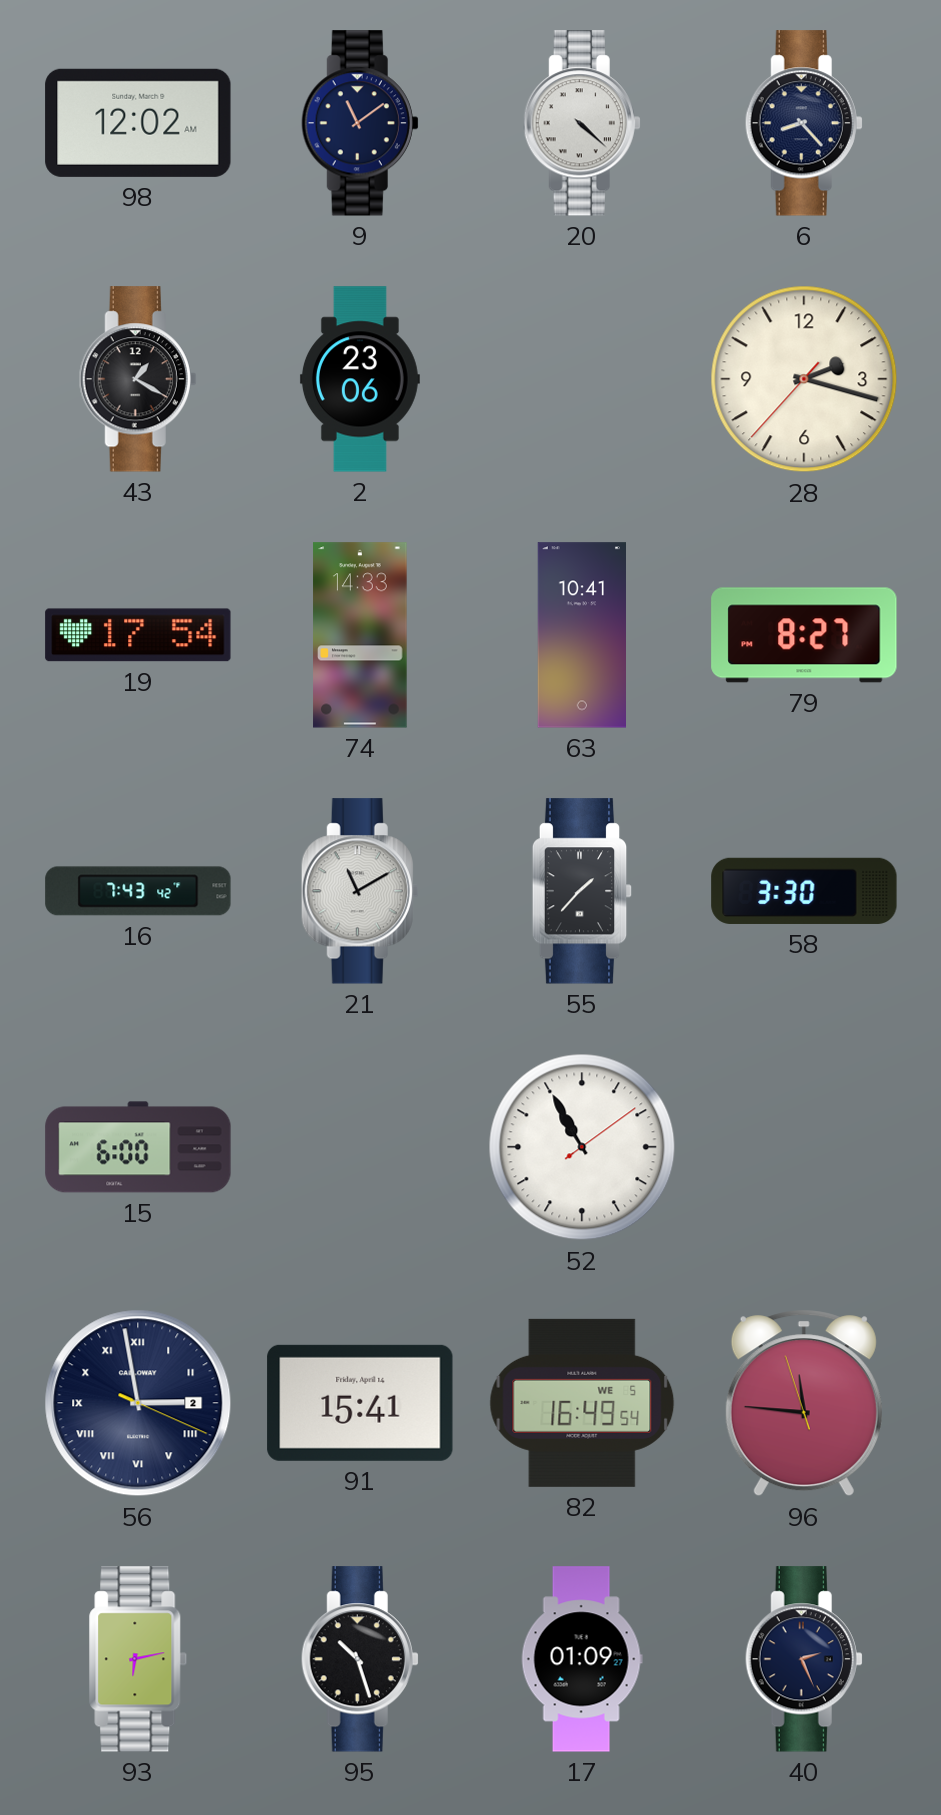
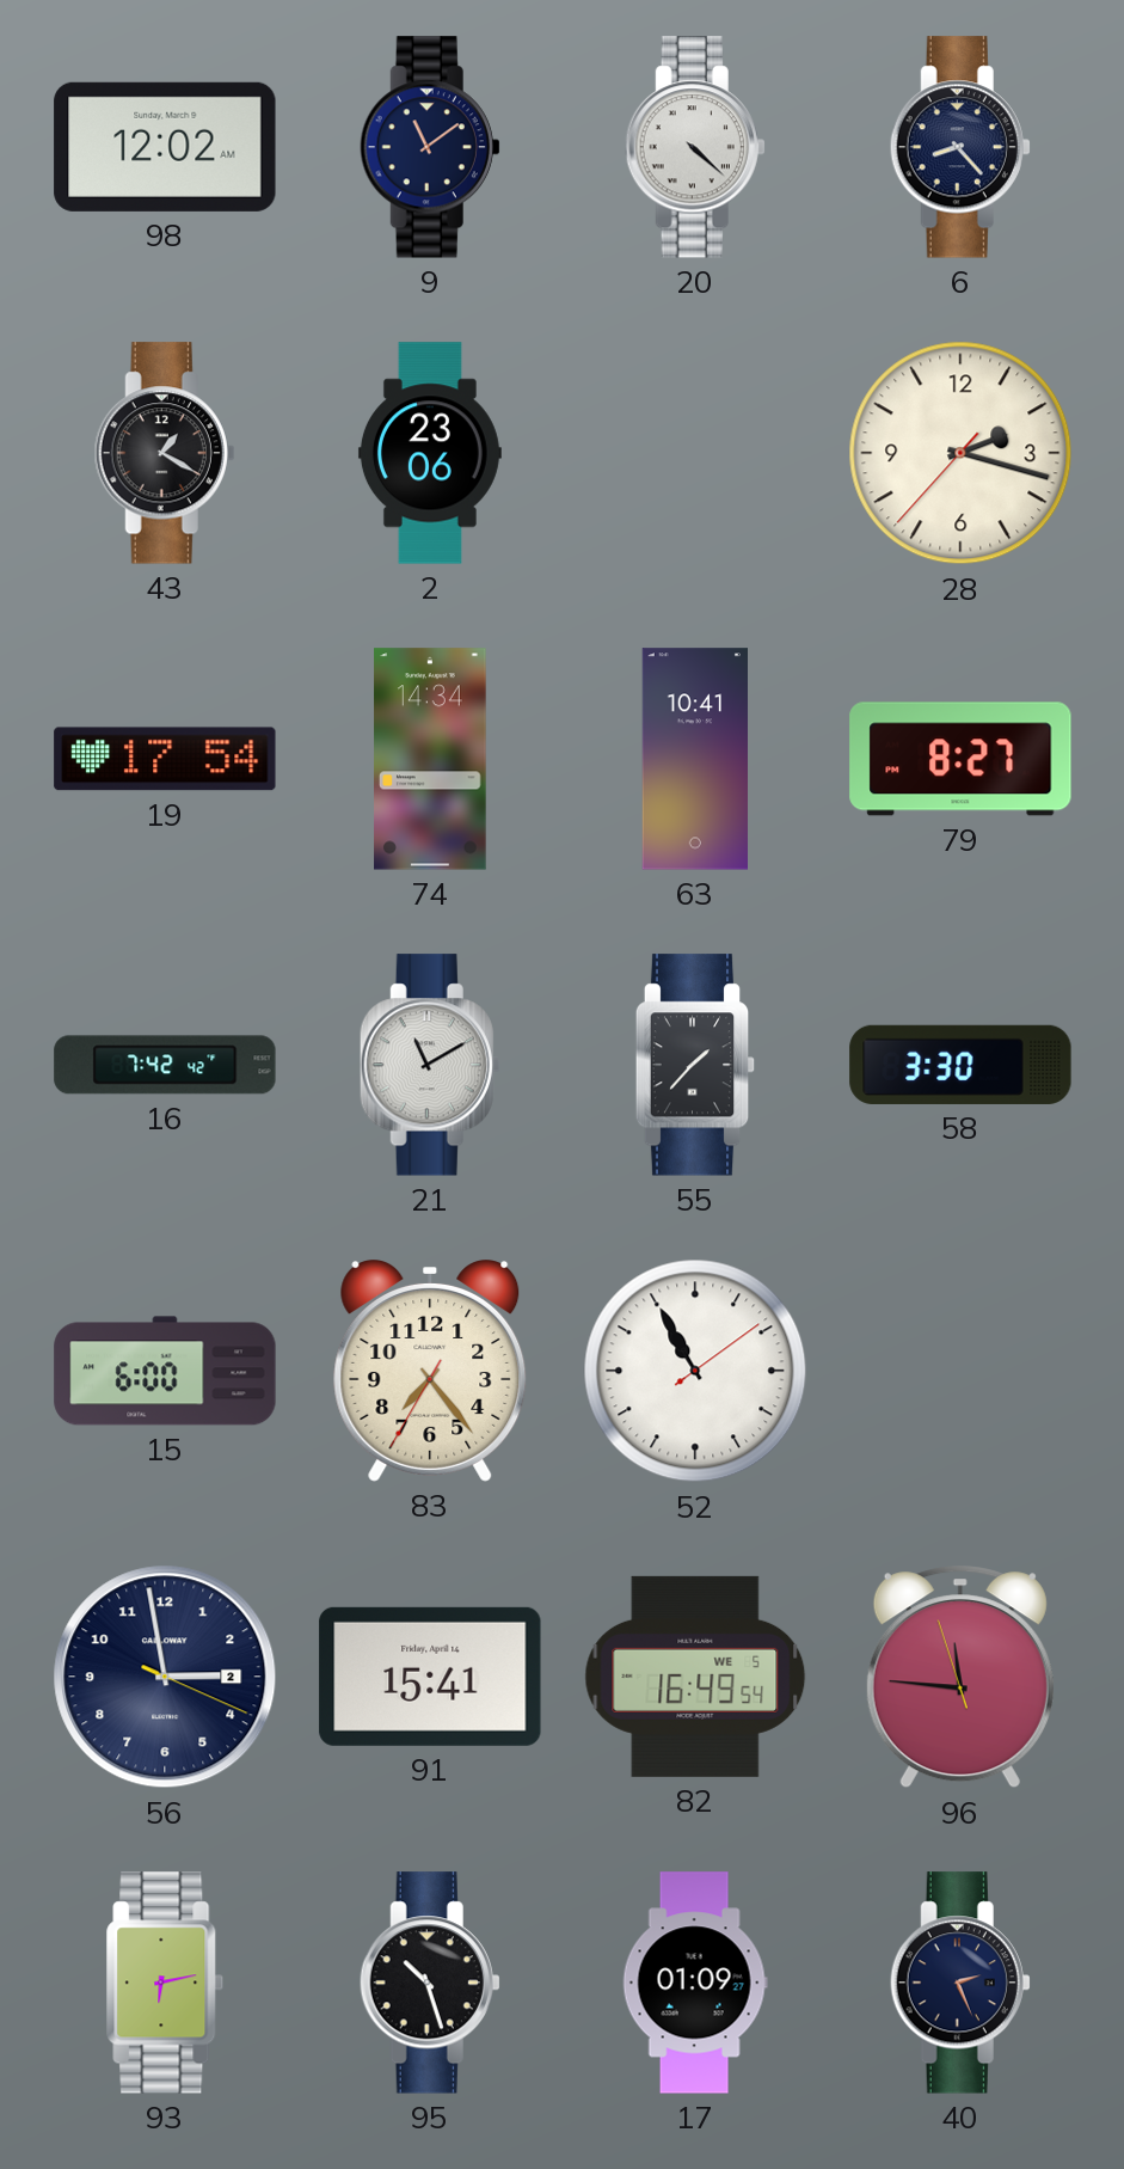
74: 14:33 -> 14:34
16: 7:43 -> 7:42
83: none -> 7:23
56 numerals: Roman -> Arabic
